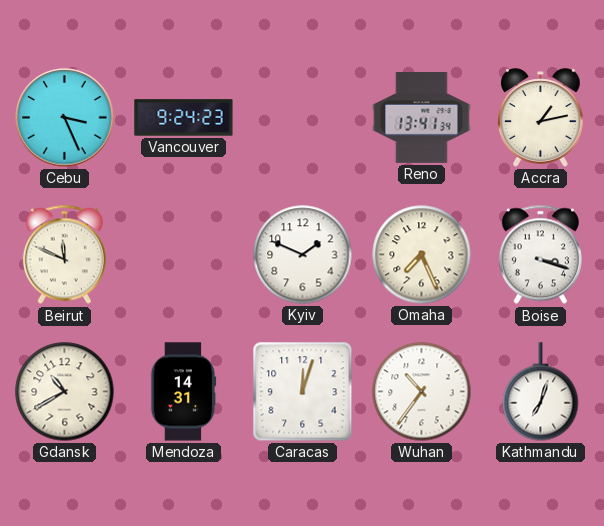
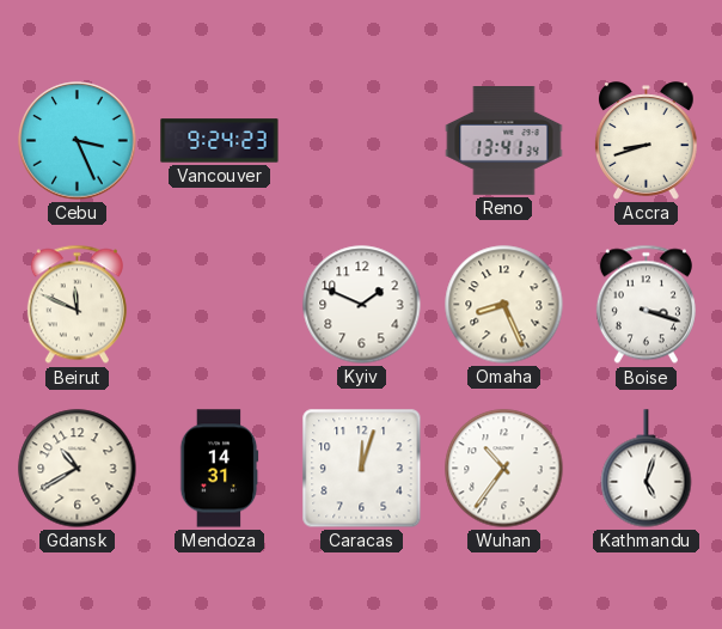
Accra: 1:13 -> 8:42
Omaha: 7:26 -> 8:26
Kathmandu: 7:03 -> 5:03
